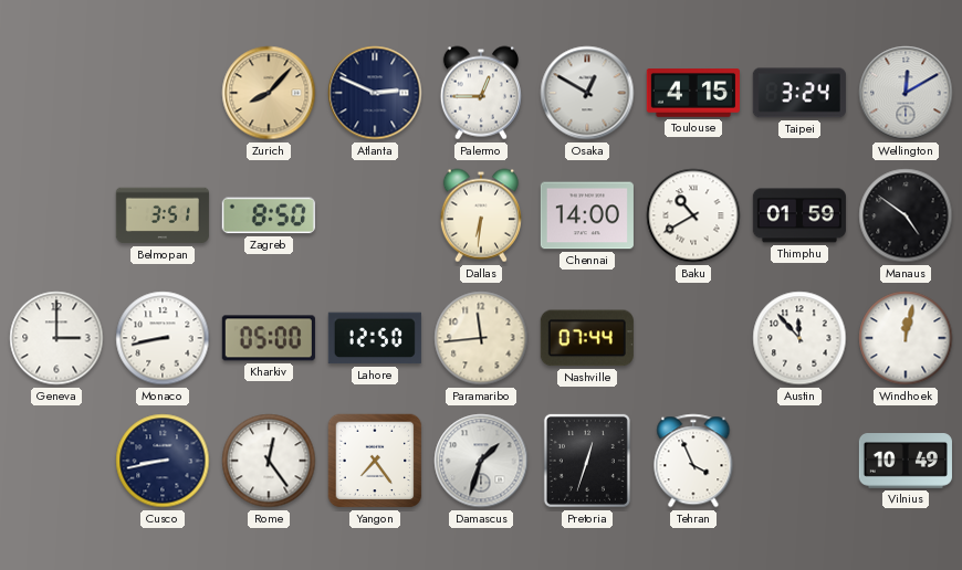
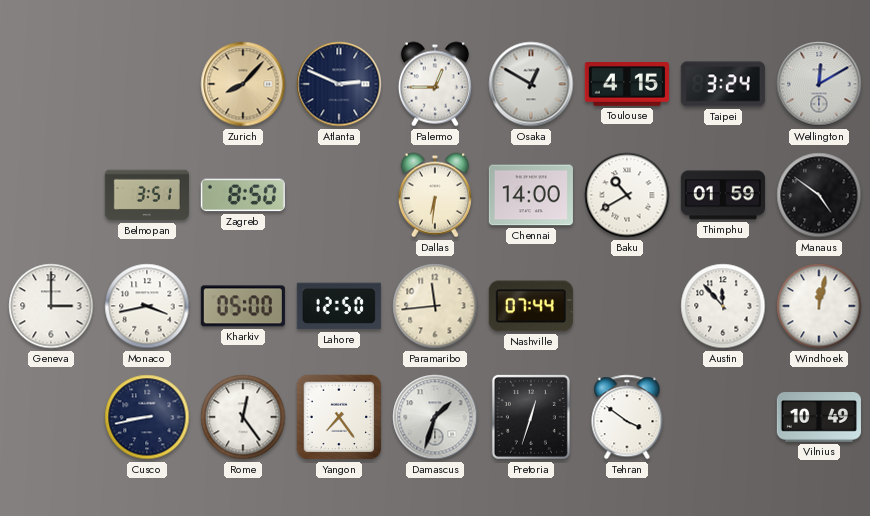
Monaco: 8:43 -> 3:43
Tehran: 3:56 -> 3:51
